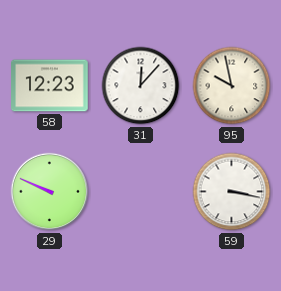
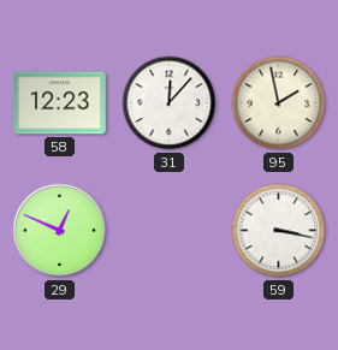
95: 9:58 -> 1:58
29: 9:49 -> 12:49
